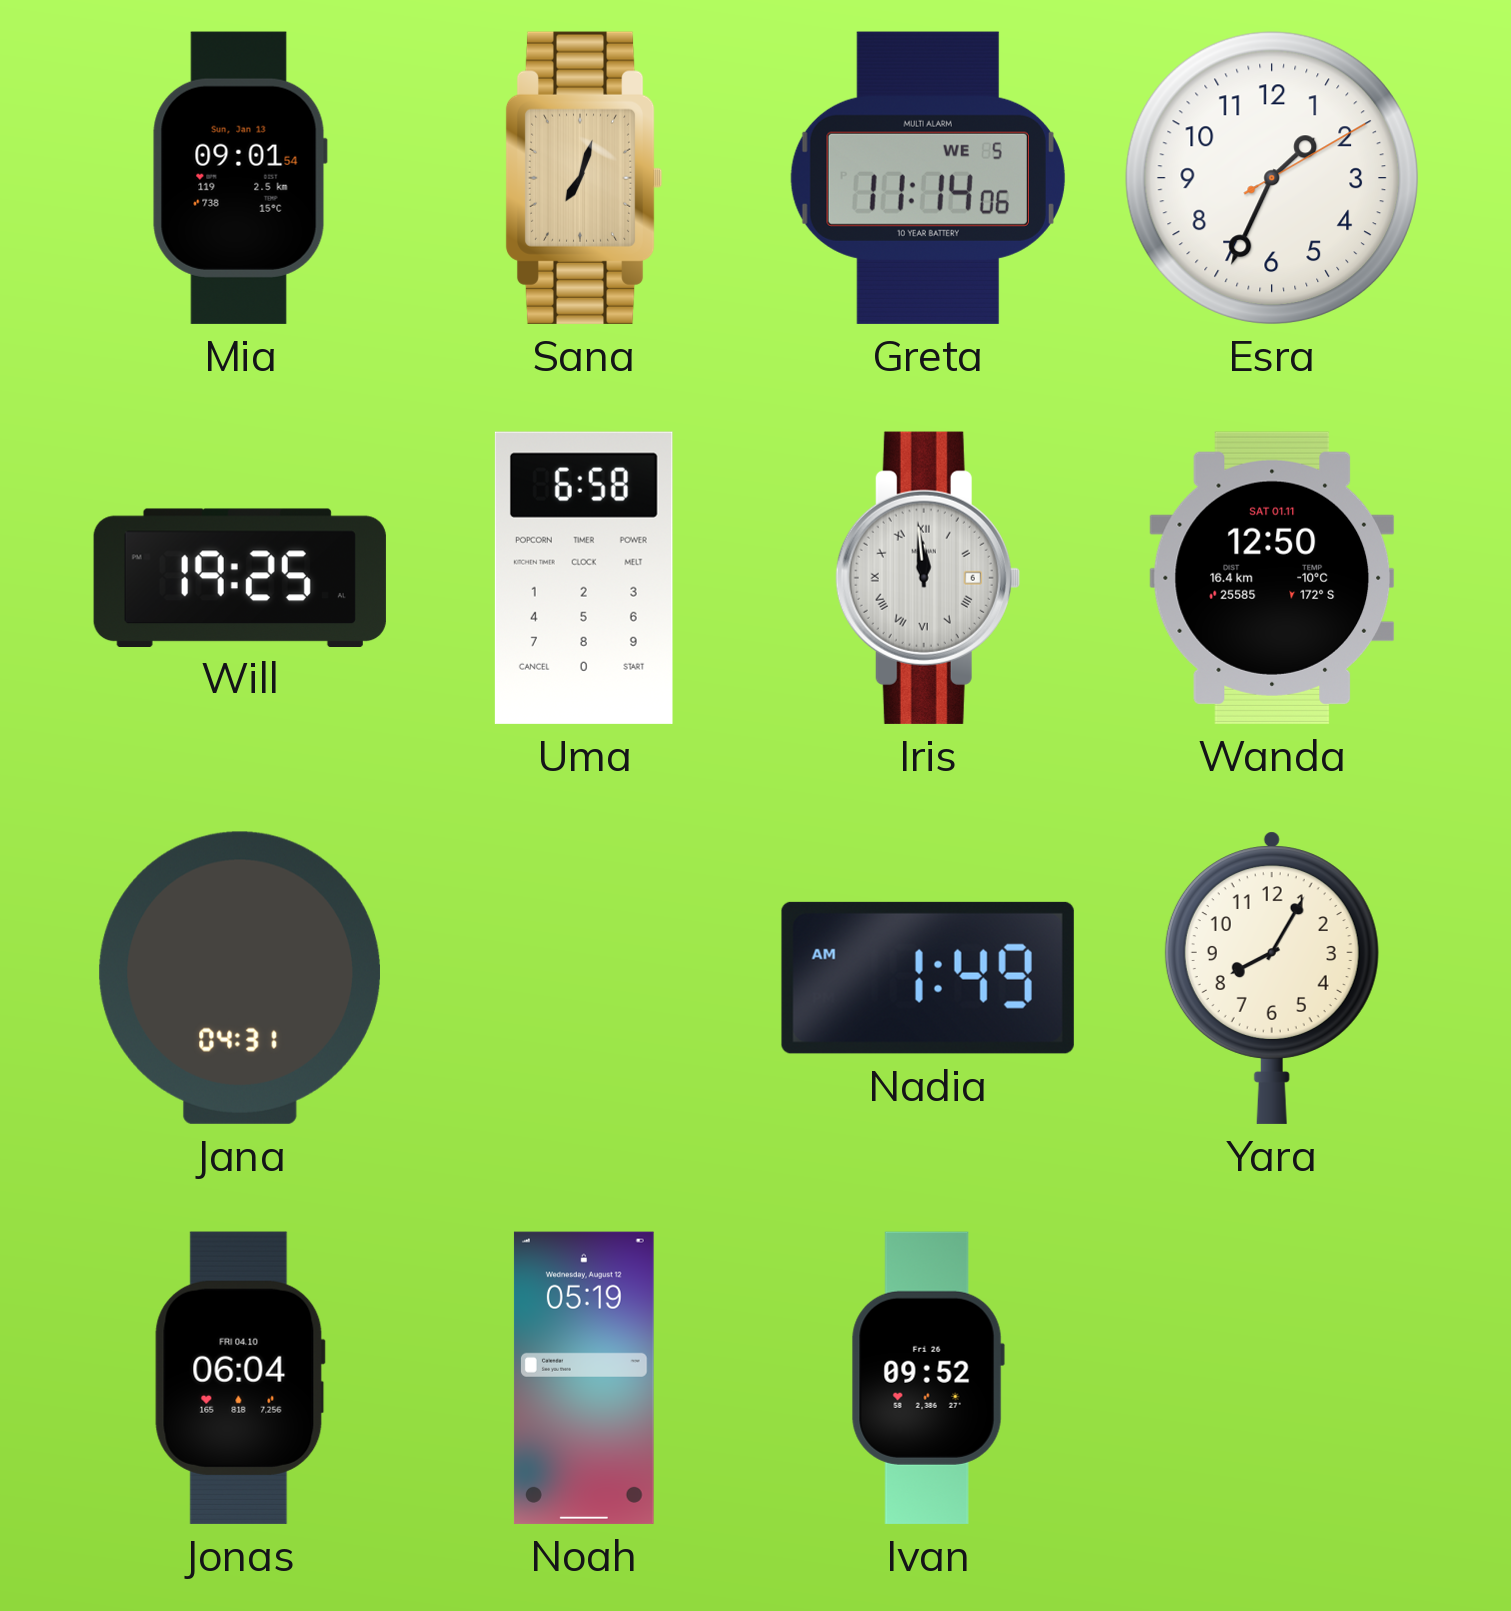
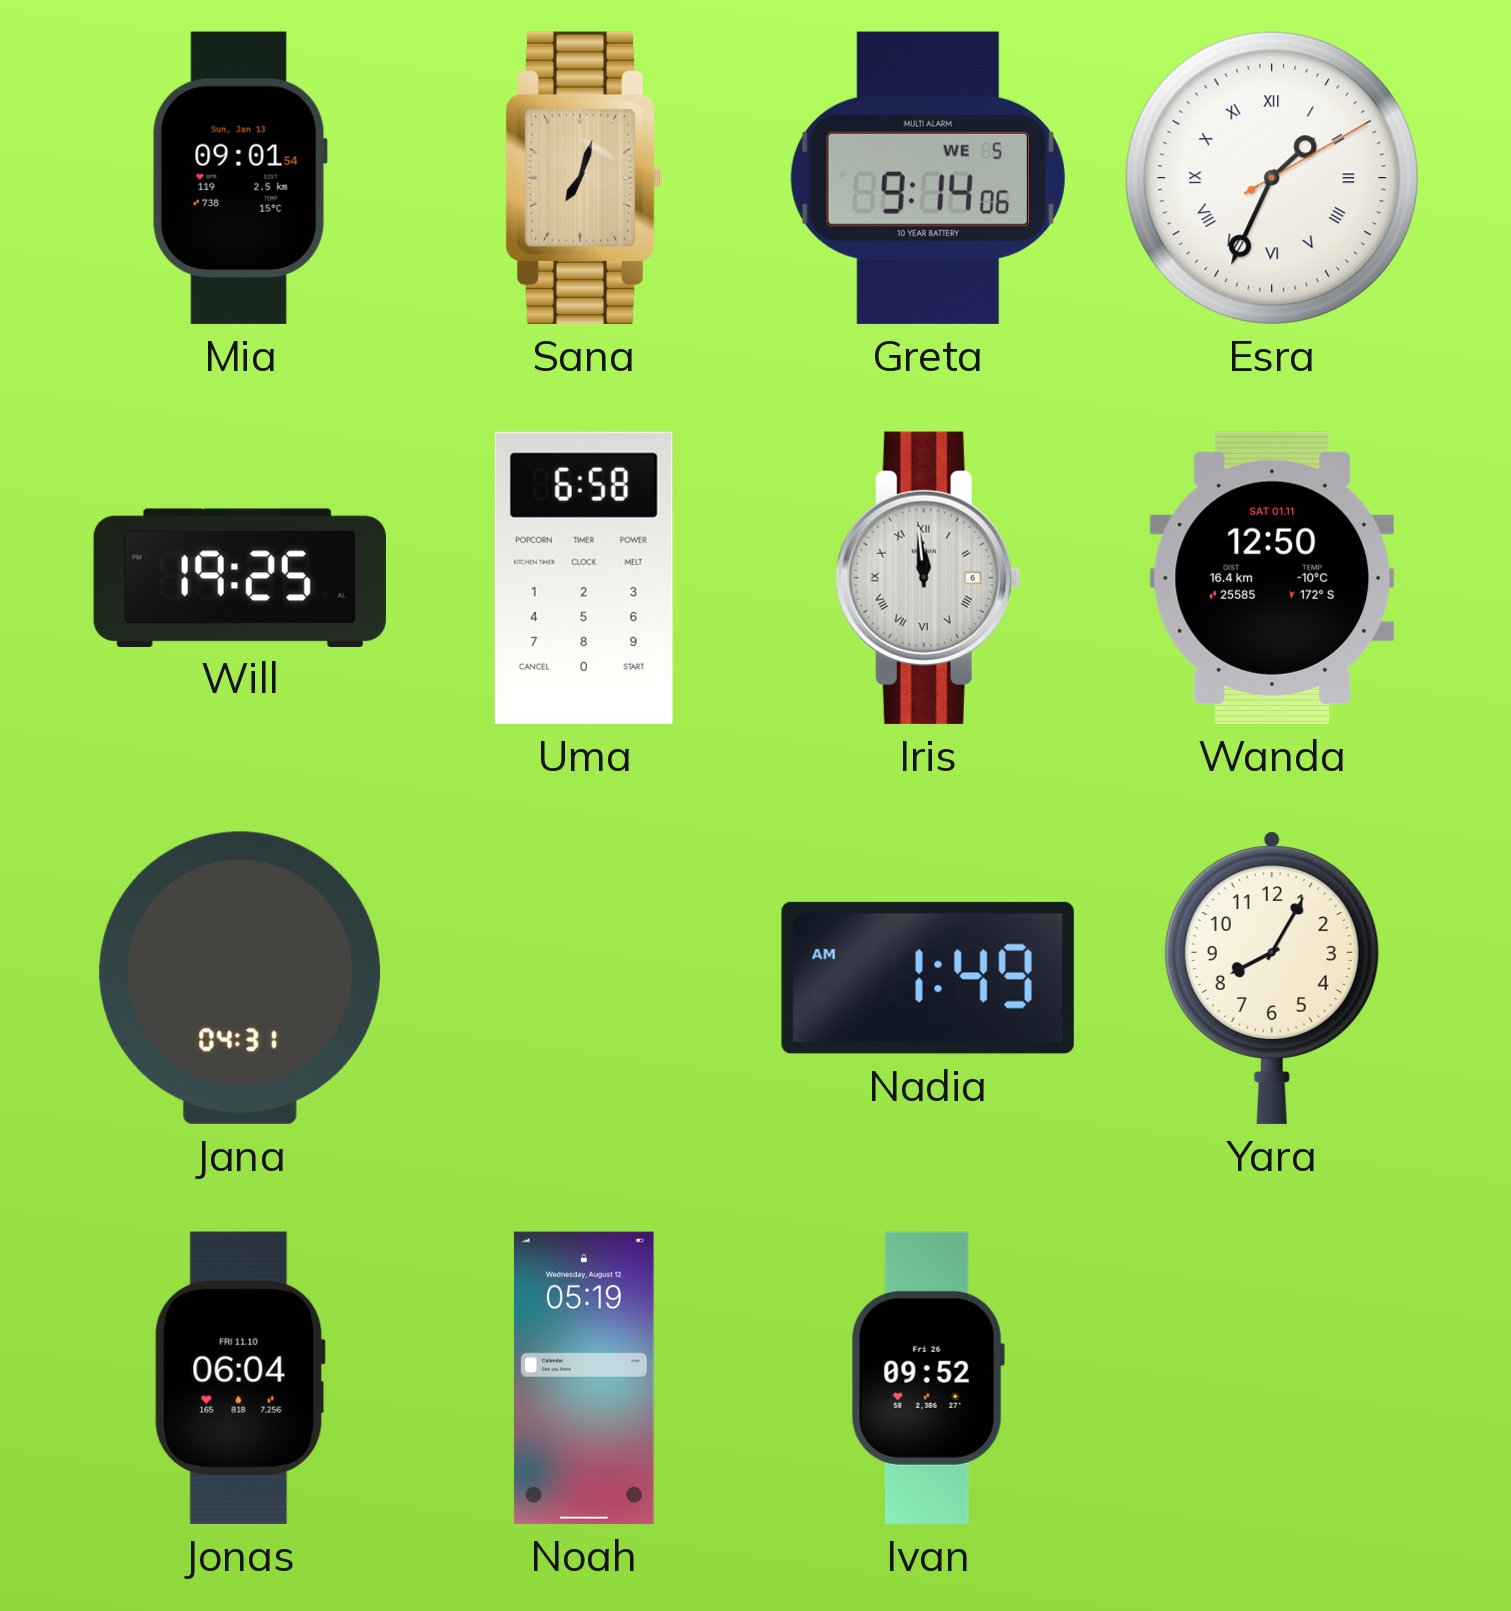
Greta: 11:14 -> 9:14
Esra numerals: Arabic -> Roman
Jonas date: FRI 04.10 -> FRI 11.10
